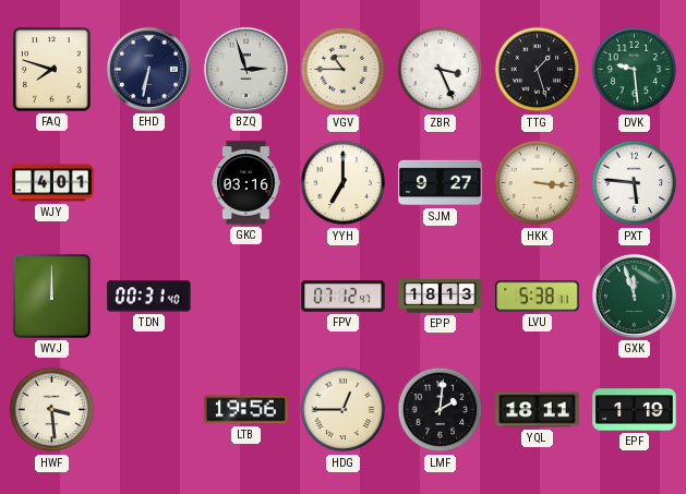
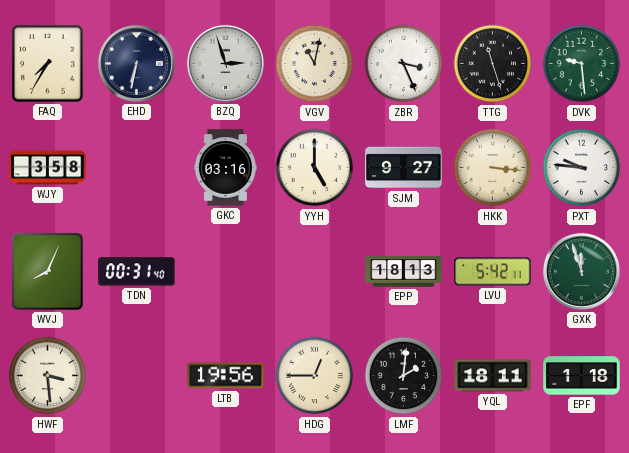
FAQ: 7:48 -> 7:35
VGV: 10:45 -> 11:02
TTG: 1:27 -> 11:27
WJY: 4:01 -> 3:58
YYH: 7:00 -> 5:00
PXT: 5:46 -> 9:46
WVJ: 12:00 -> 8:04
FPV: 07:12 -> none
LVU: 5:38 -> 5:42
EPF: 1:19 -> 1:18
